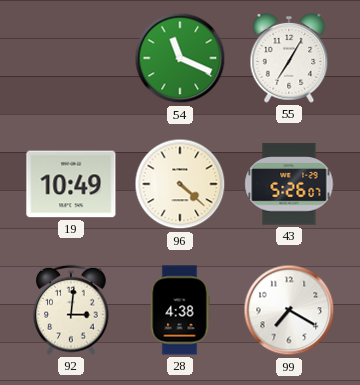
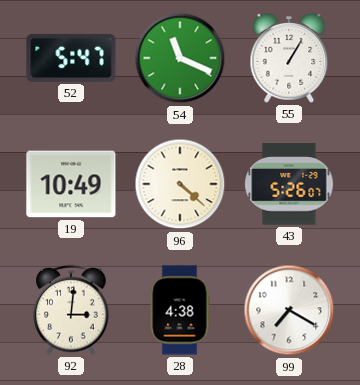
52: none -> 5:47
55: 7:05 -> 1:05
